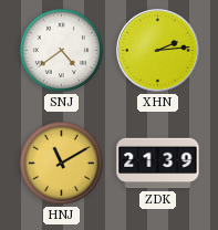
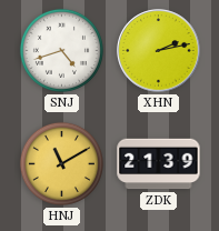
SNJ: 4:39 -> 4:42
XHN: 2:14 -> 2:13
